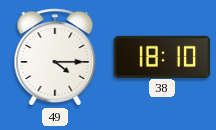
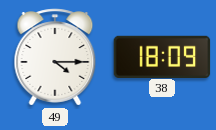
38: 18:10 -> 18:09
